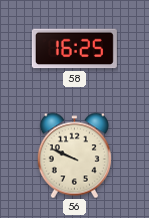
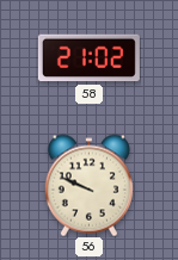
58: 16:25 -> 21:02
